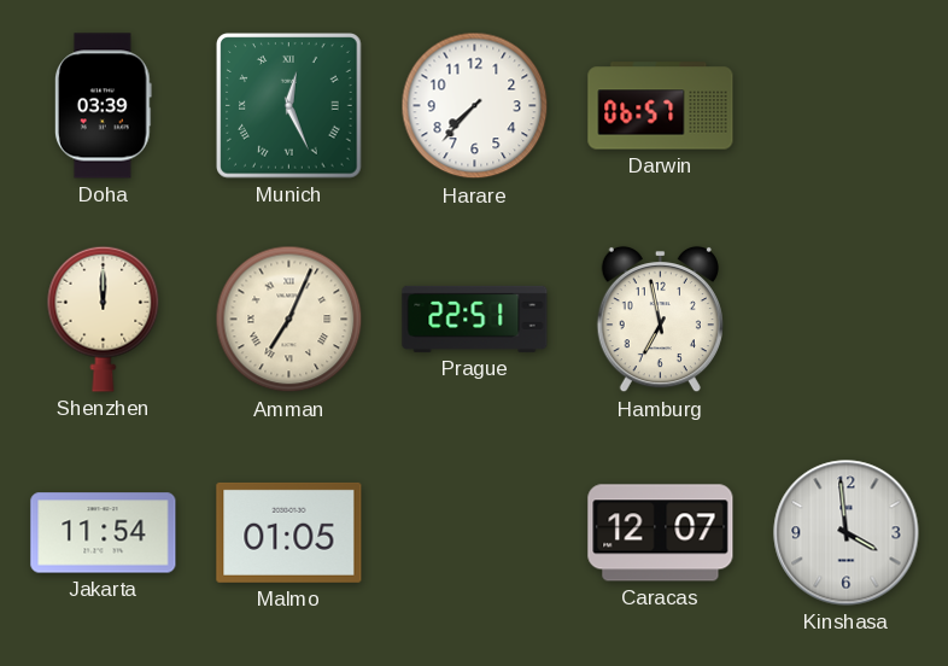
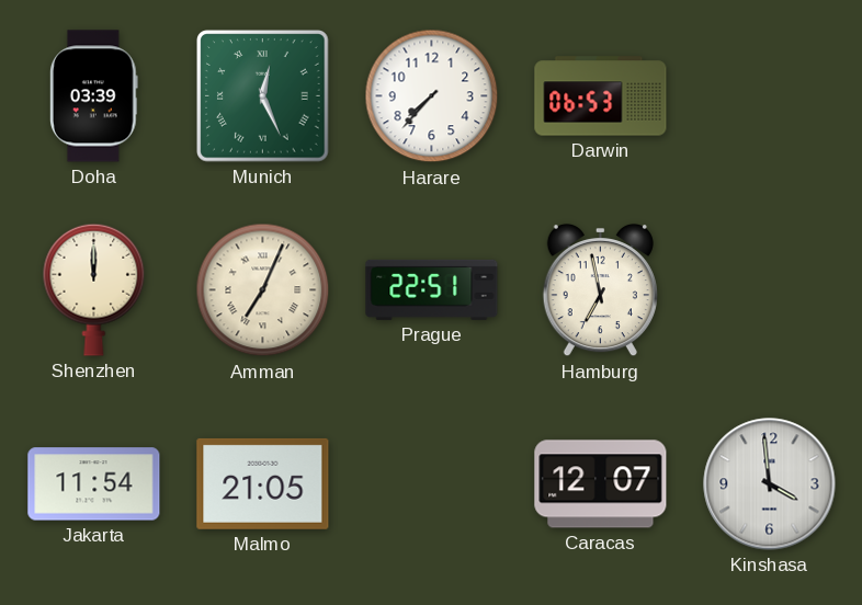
Darwin: 06:57 -> 06:53
Malmo: 01:05 -> 21:05
